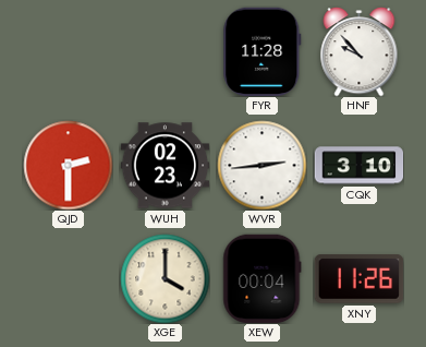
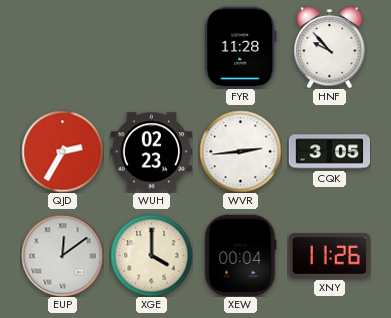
QJD: 2:30 -> 2:35
CQK: 3:10 -> 3:05
EUP: none -> 12:09
